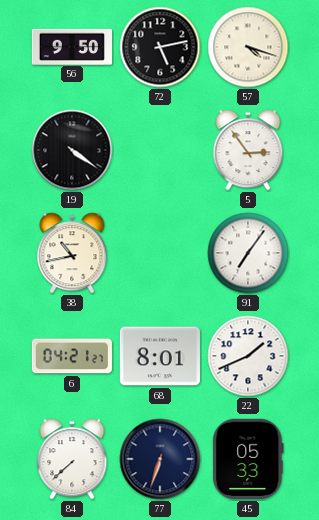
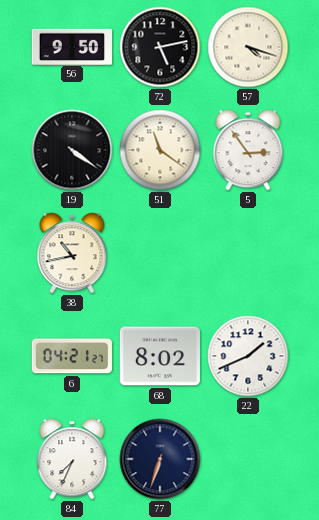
51: none -> 11:21
91: 7:06 -> none
68: 8:01 -> 8:02
84: 7:38 -> 7:34
45: 05:33 -> none
